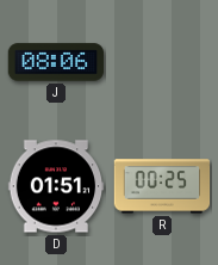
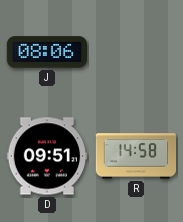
D: 01:51 -> 09:51
R: 00:25 -> 14:58
